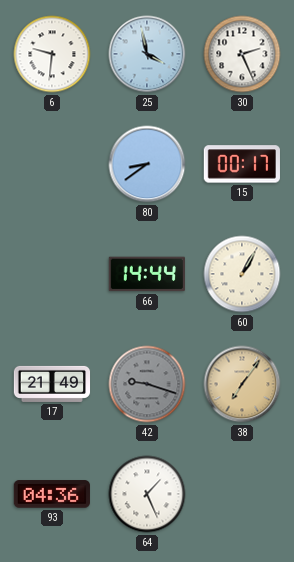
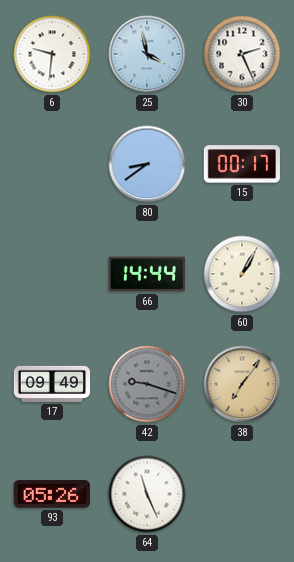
17: 21:49 -> 09:49
93: 04:36 -> 05:26
64: 1:26 -> 11:26
